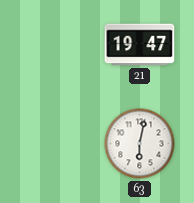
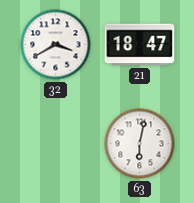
32: none -> 3:40
21: 19:47 -> 18:47
